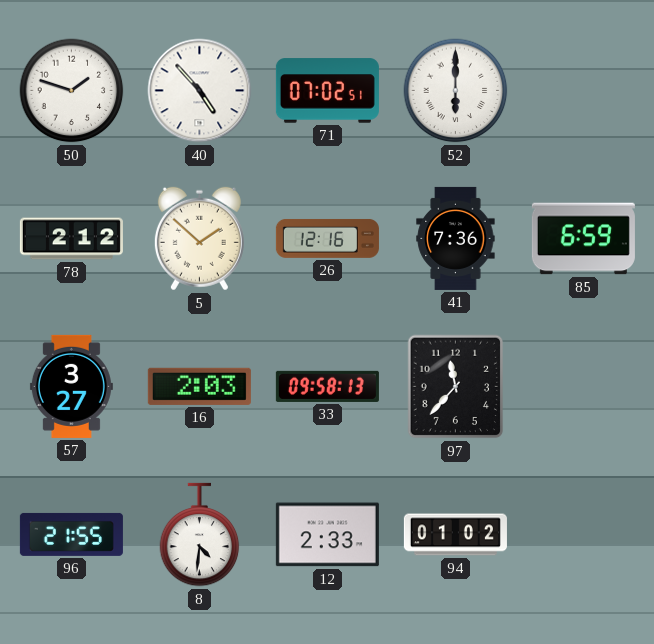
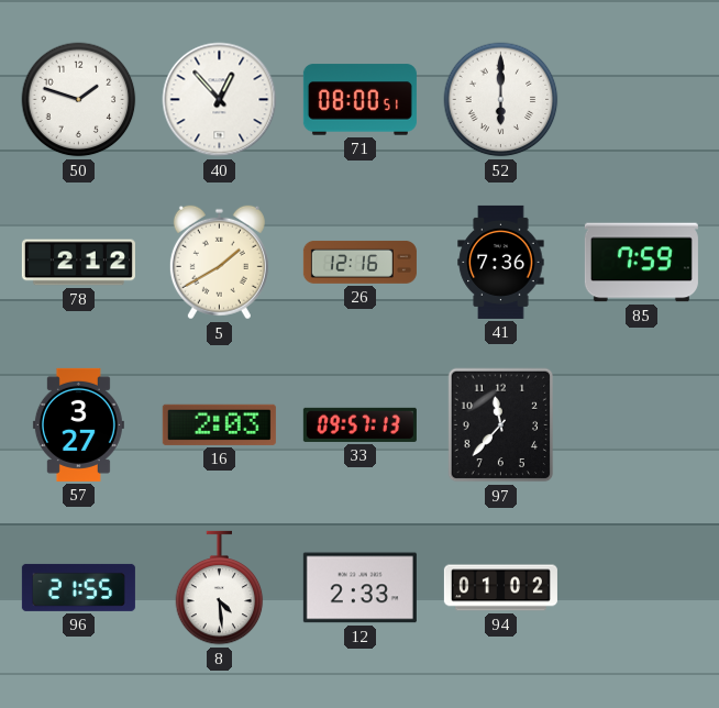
40: 4:53 -> 12:53
71: 07:02 -> 08:00
5: 1:52 -> 1:40
85: 6:59 -> 7:59
33: 09:58 -> 09:57
8: 4:31 -> 4:29
